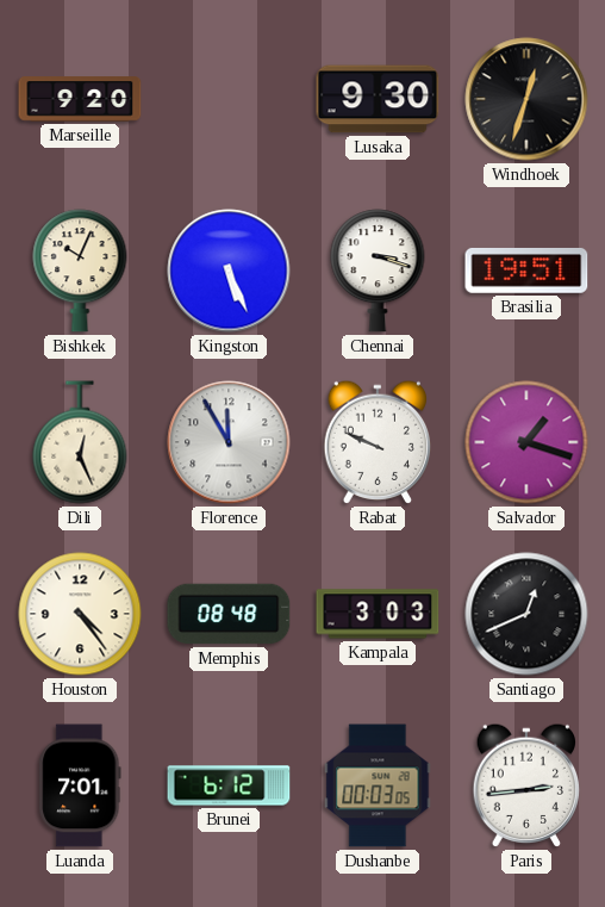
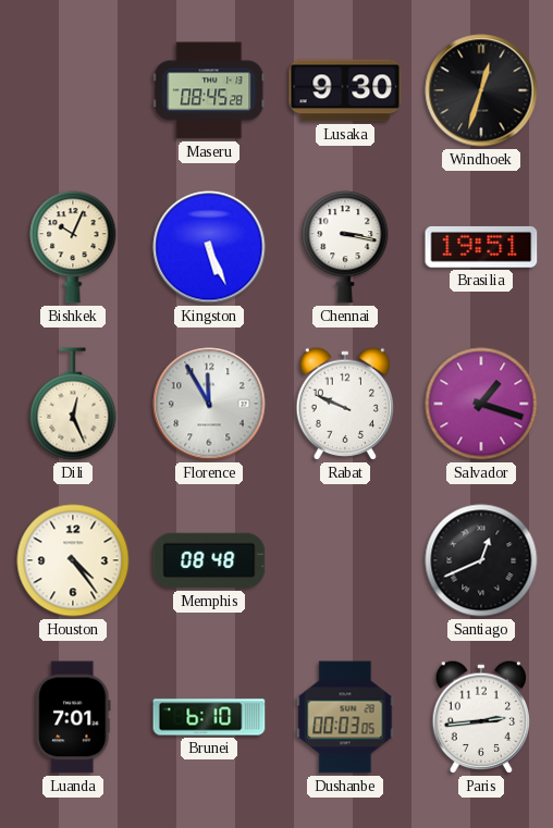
Marseille: 9:20 -> none
Maseru: none -> 08:45
Chennai: 3:18 -> 3:17
Kampala: 3:03 -> none
Brunei: 6:12 -> 6:10
